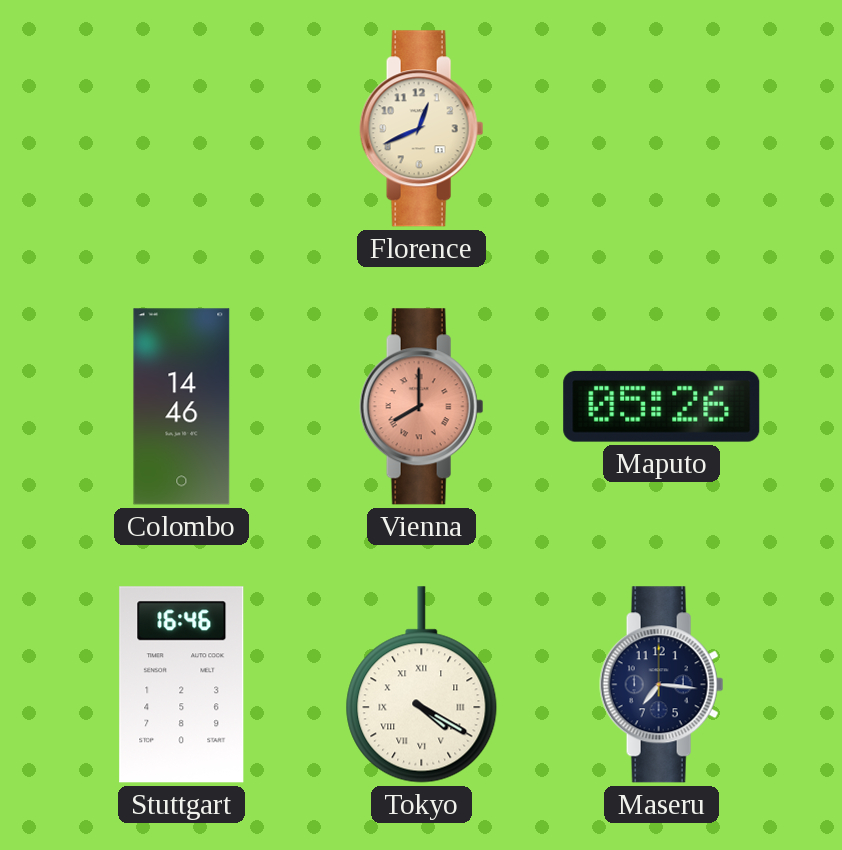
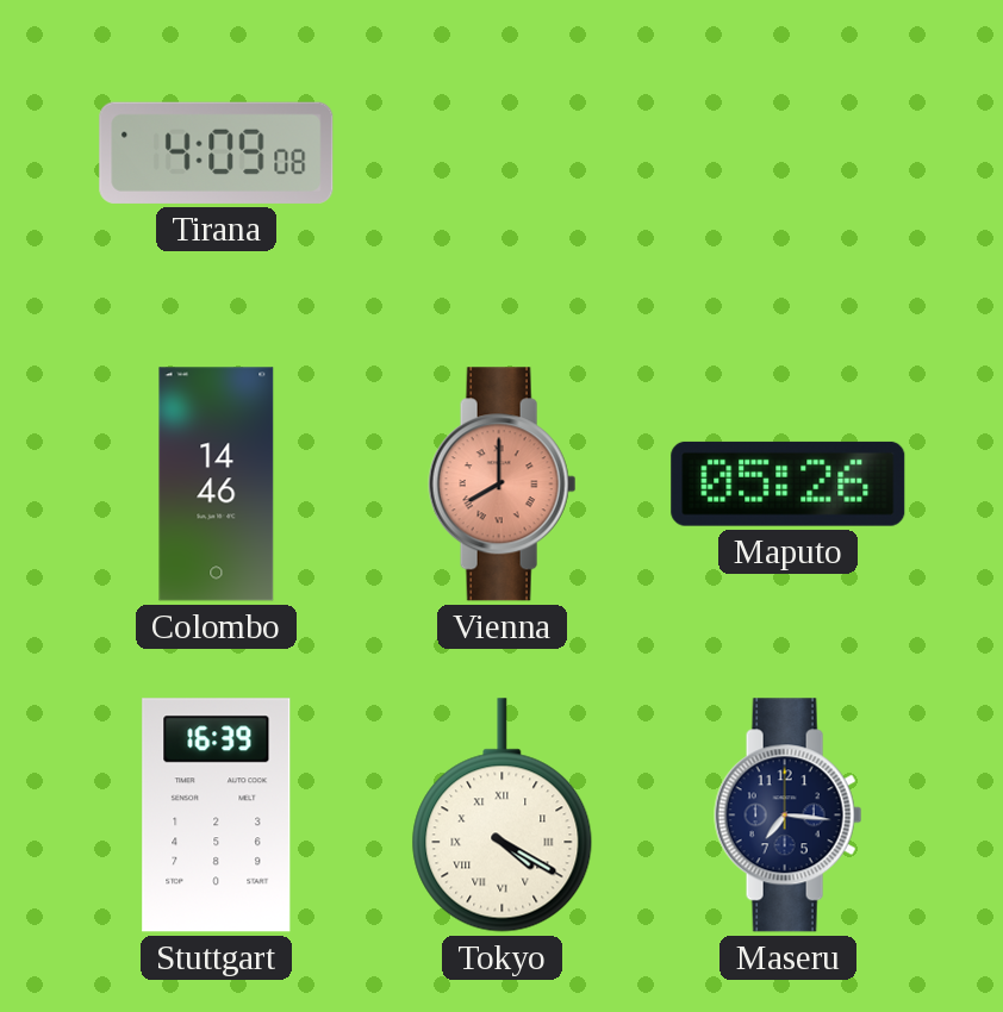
Tirana: none -> 4:09
Florence: 12:41 -> none
Stuttgart: 16:46 -> 16:39
